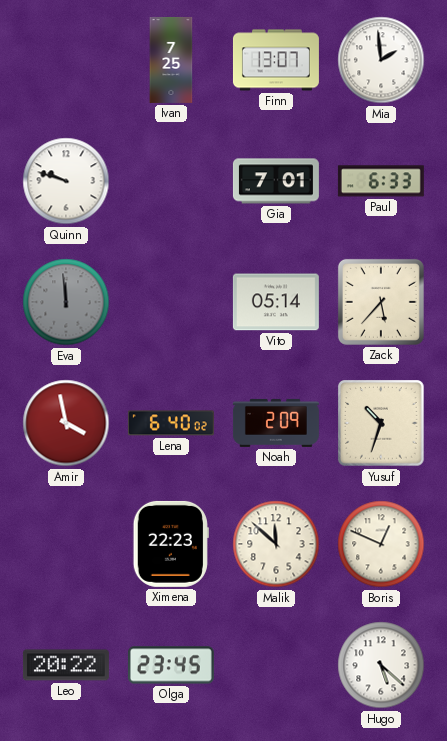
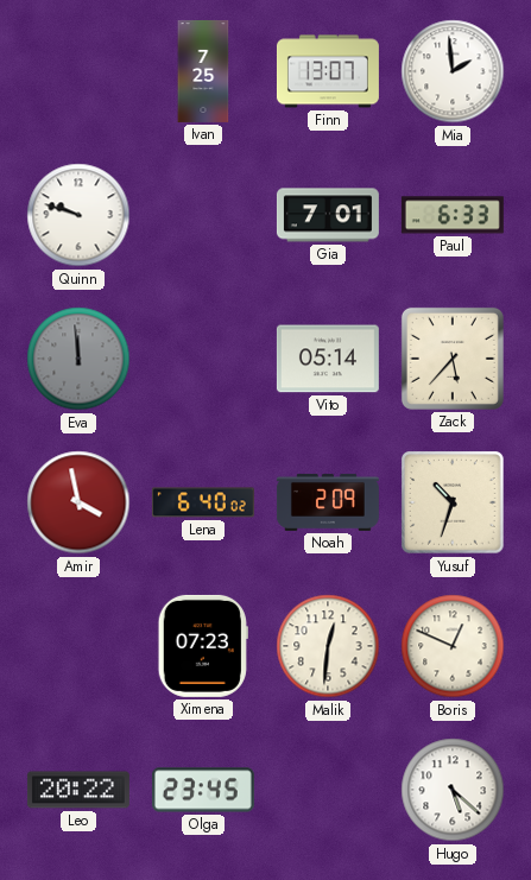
Ximena: 22:23 -> 07:23
Malik: 11:52 -> 12:31
